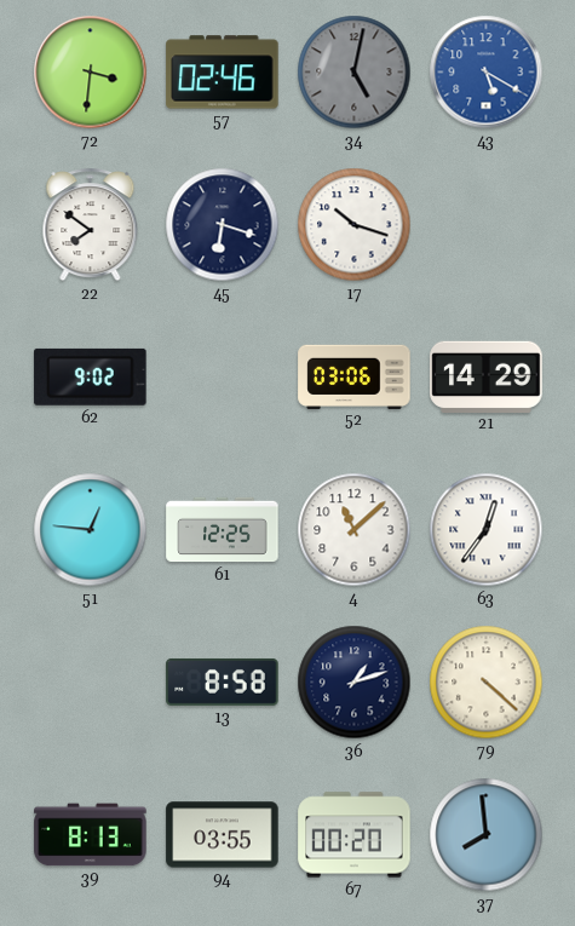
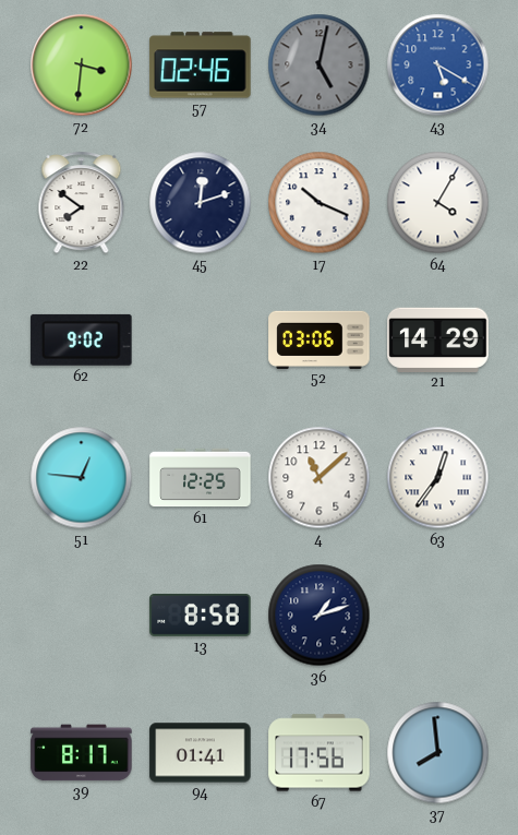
45: 6:18 -> 12:12
17: 10:18 -> 10:19
64: none -> 4:05
79: 4:22 -> none
39: 8:13 -> 8:17
94: 03:55 -> 01:41
67: 00:20 -> 17:56
